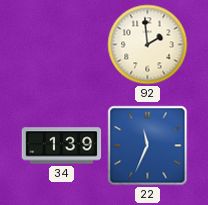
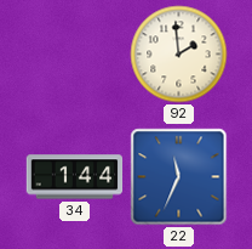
34: 1:39 -> 1:44
